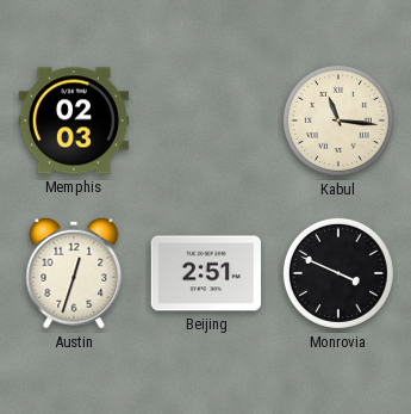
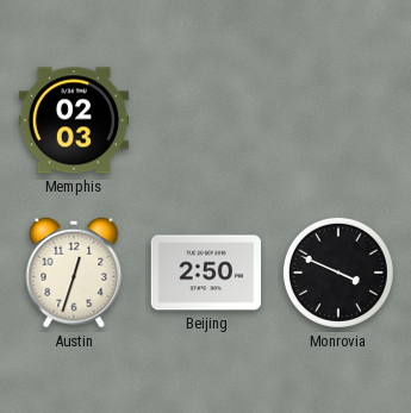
Kabul: 11:16 -> none
Beijing: 2:51 -> 2:50
